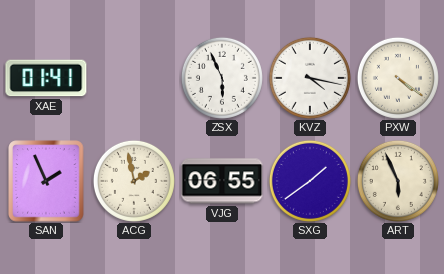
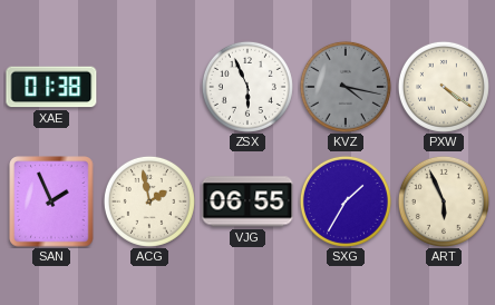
XAE: 01:41 -> 01:38
KVZ dial: white -> grey
SXG: 1:39 -> 1:35
